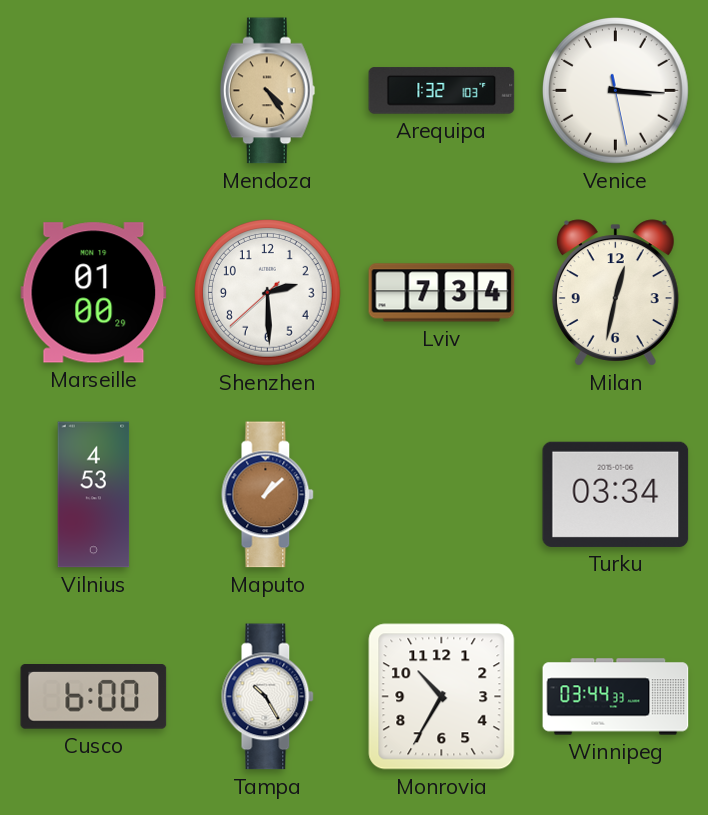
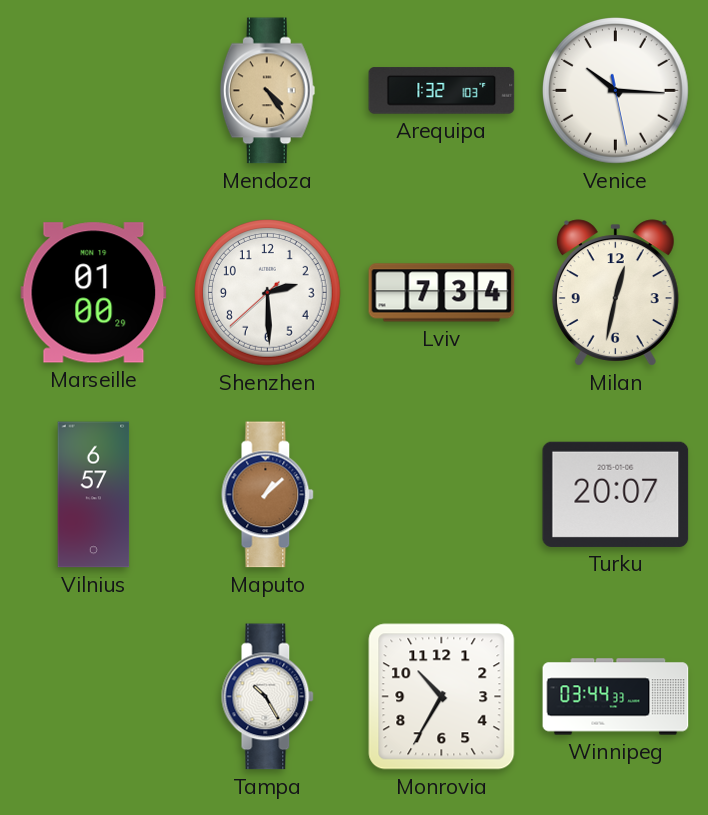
Venice: 3:15 -> 10:15
Vilnius: 4:53 -> 6:57
Turku: 03:34 -> 20:07
Cusco: 6:00 -> none
